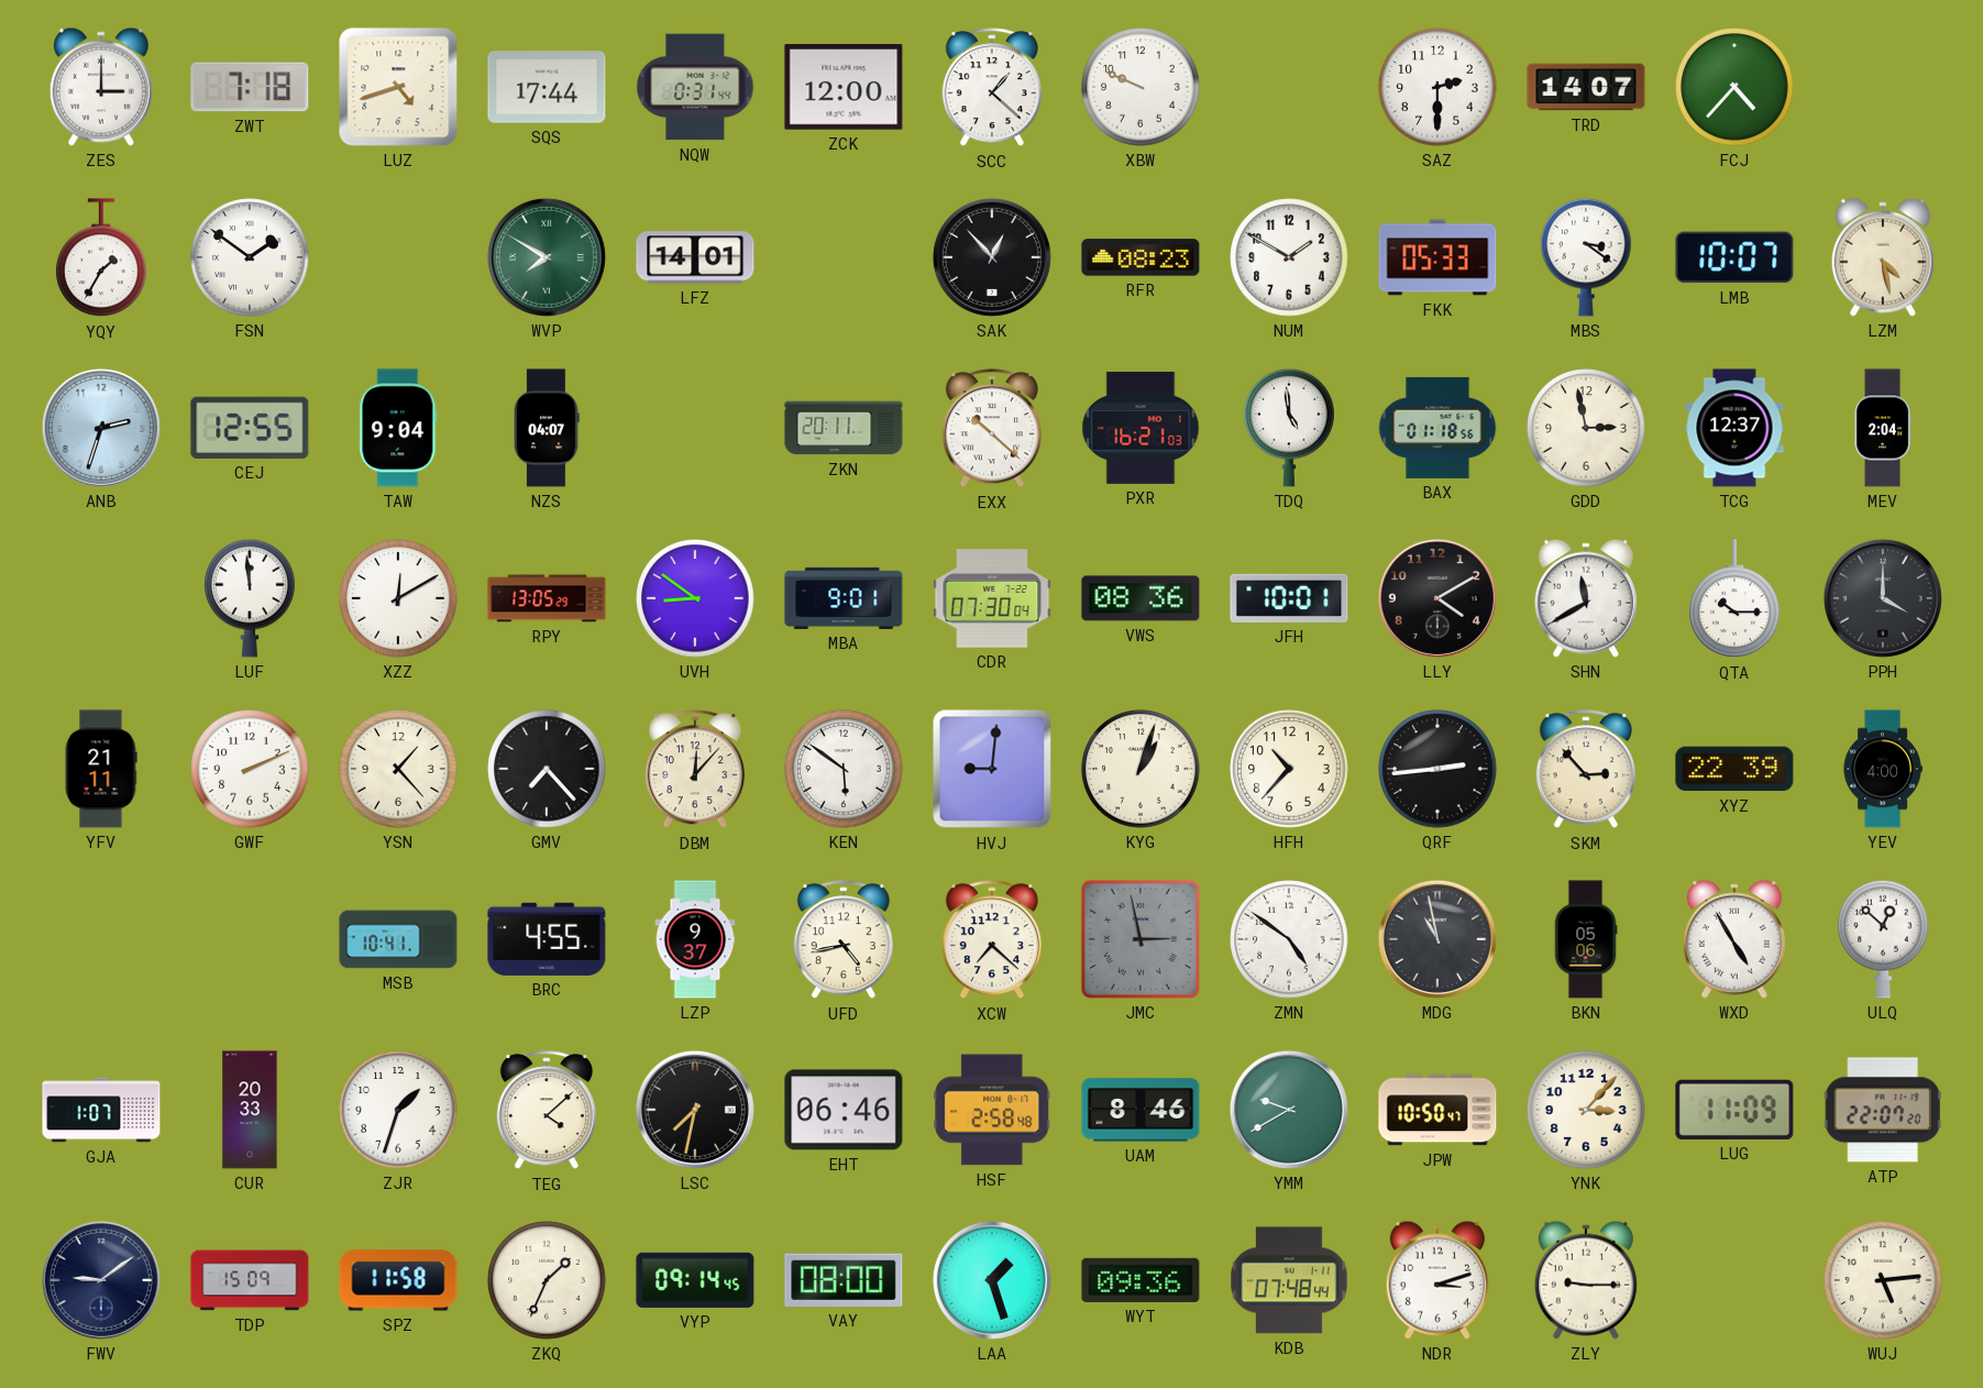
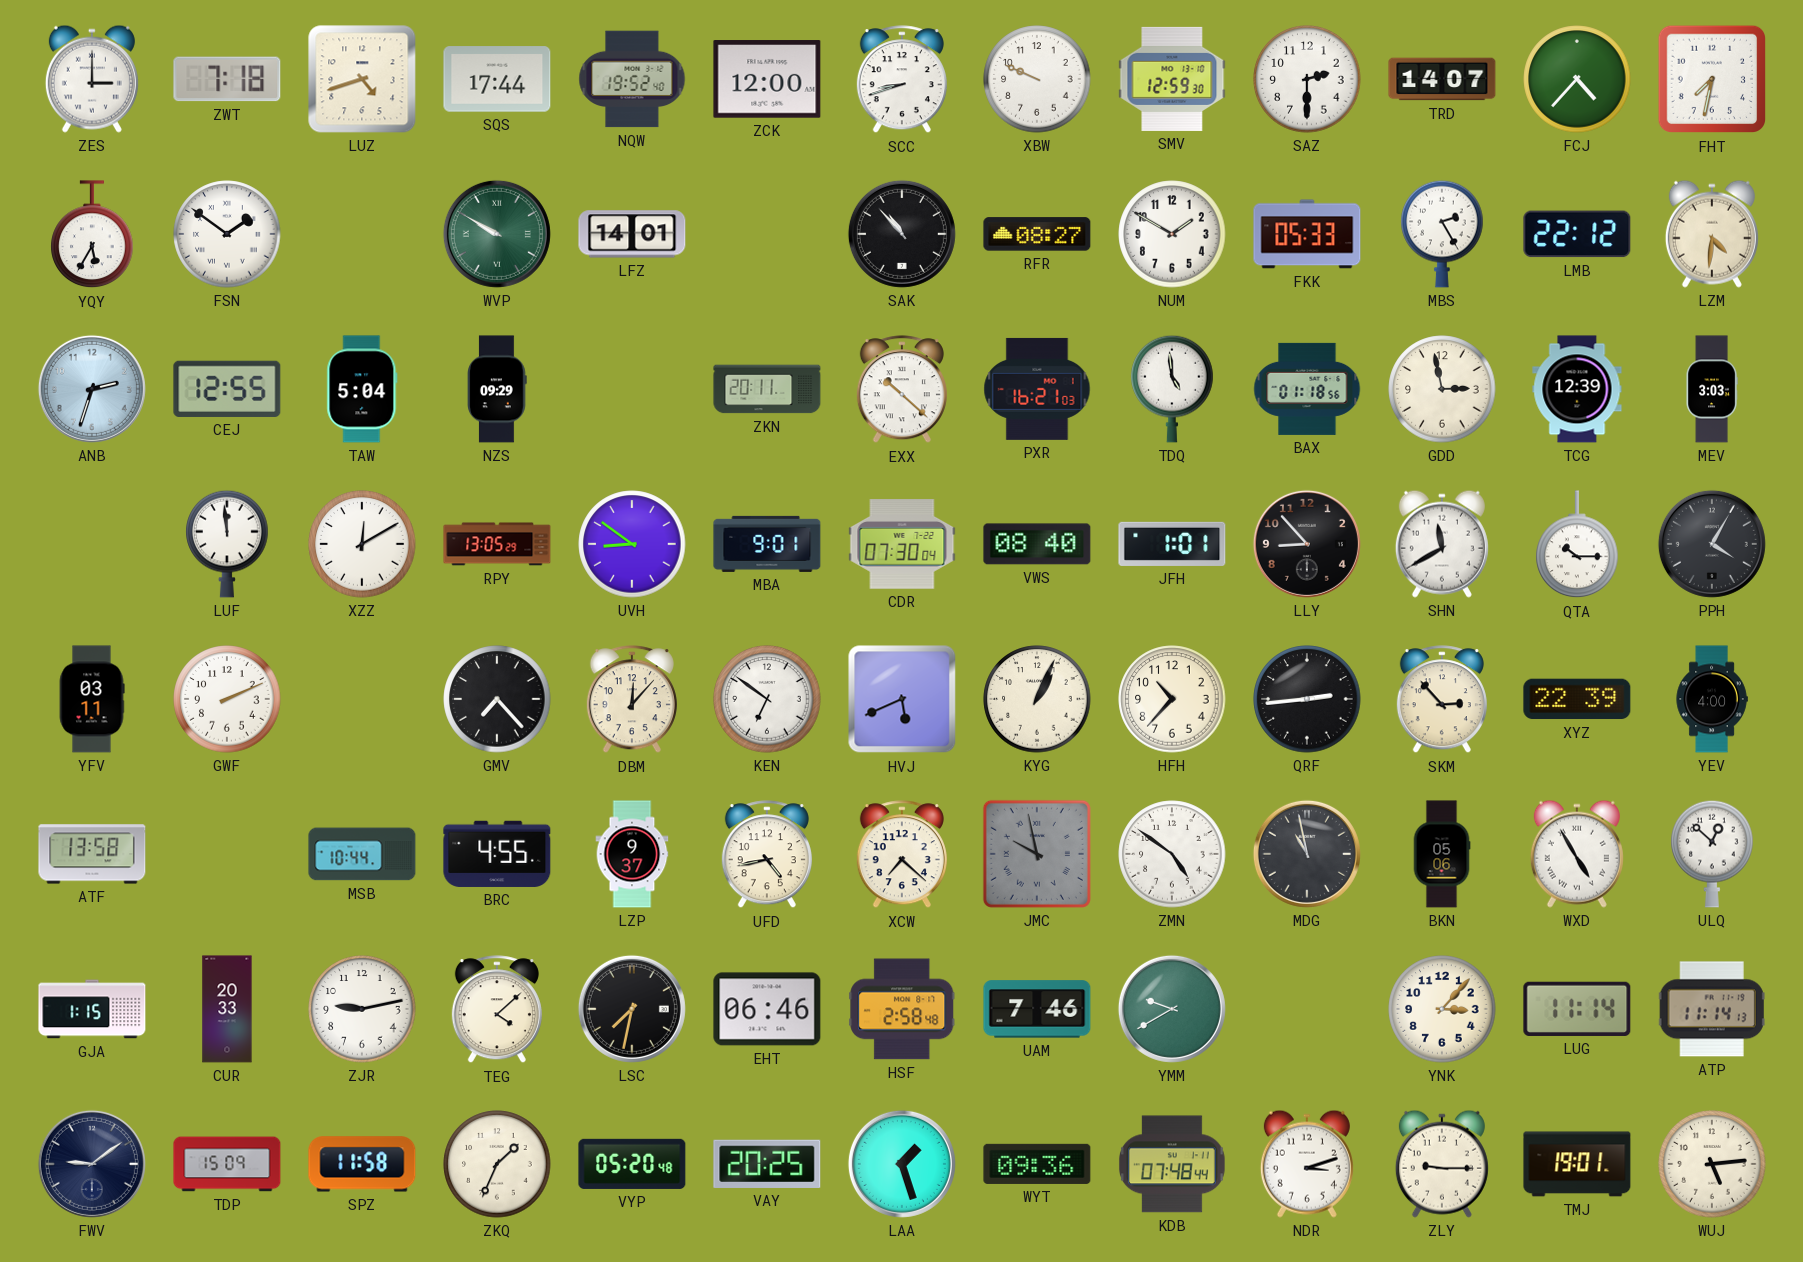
NQW: 0:31 -> 19:52
SCC: 1:22 -> 8:42
SMV: none -> 12:59
FHT: none -> 7:32
YQY: 1:35 -> 5:35
WVP: 7:50 -> 9:50
SAK: 12:53 -> 10:53
RFR: 08:23 -> 08:27
MBS: 3:21 -> 2:25
LMB: 10:07 -> 22:12
LZM: 4:28 -> 4:31
TAW: 9:04 -> 5:04
NZS: 04:07 -> 09:29
TCG: 12:37 -> 12:39
MEV: 2:04 -> 3:03
VWS: 08:36 -> 08:40
JFH: 10:01 -> 1:01
LLY: 4:10 -> 8:53
PPH: 4:00 -> 4:05
YFV: 21:11 -> 03:11
YSN: 1:23 -> none
KEN: 5:51 -> 6:51
HVJ: 9:01 -> 5:41
KYG: 1:03 -> 1:04
ATF: none -> 13:58
MSB: 10:41 -> 10:44
JMC: 2:58 -> 9:58
GJA: 1:07 -> 1:15
ZJR: 1:33 -> 9:13
UAM: 8:46 -> 7:46
JPW: 10:50 -> none
LUG: 11:09 -> 11:14
ATP: 22:07 -> 11:14
VYP: 09:14 -> 05:20
VAY: 08:00 -> 20:25
TMJ: none -> 19:01
